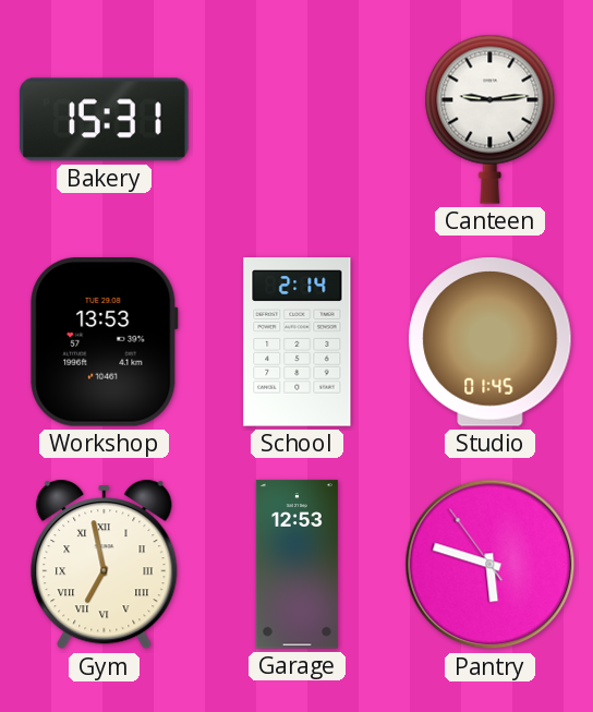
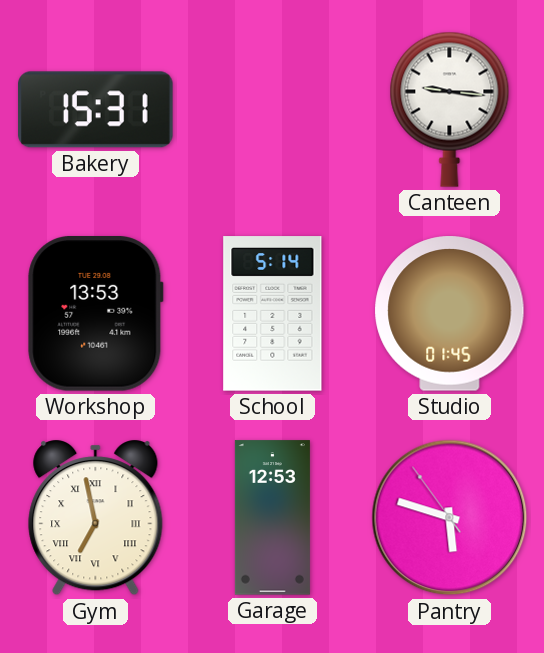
Canteen: 9:14 -> 9:16
School: 2:14 -> 5:14
